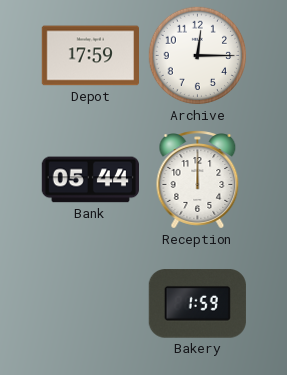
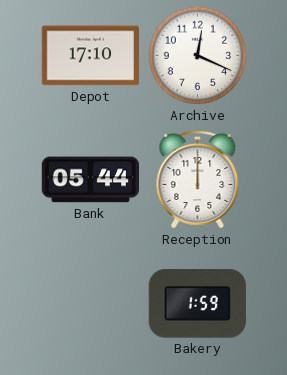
Depot: 17:59 -> 17:10
Archive: 12:15 -> 12:19
